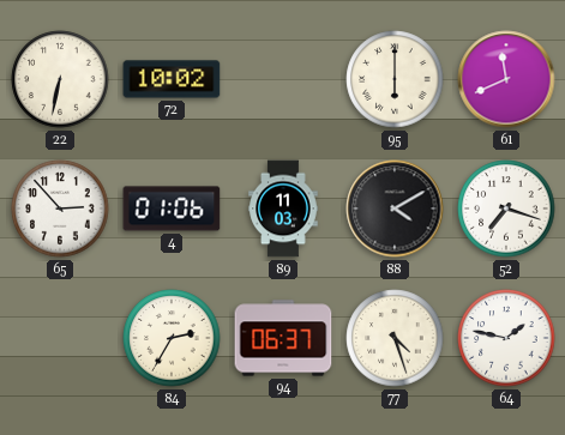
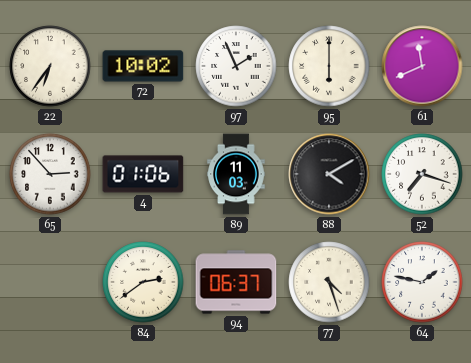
22: 6:32 -> 6:36
97: none -> 1:56
84: 2:35 -> 2:39
